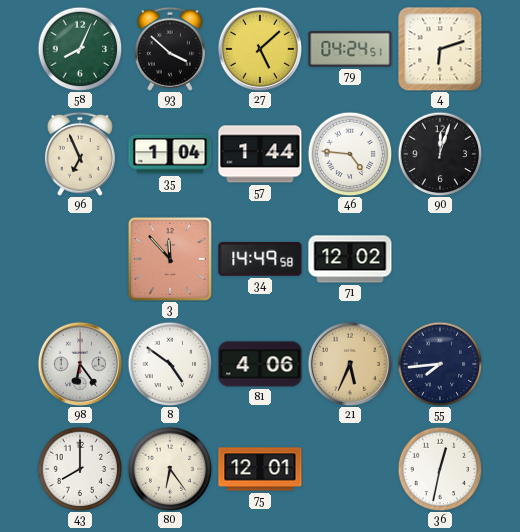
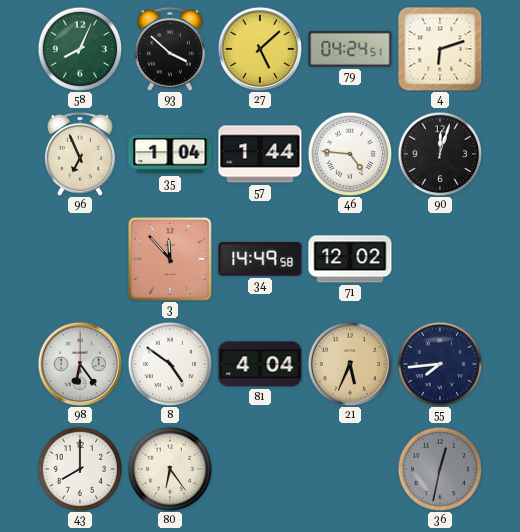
81: 4:06 -> 4:04
75: 12:01 -> none
36 dial: white -> grey
